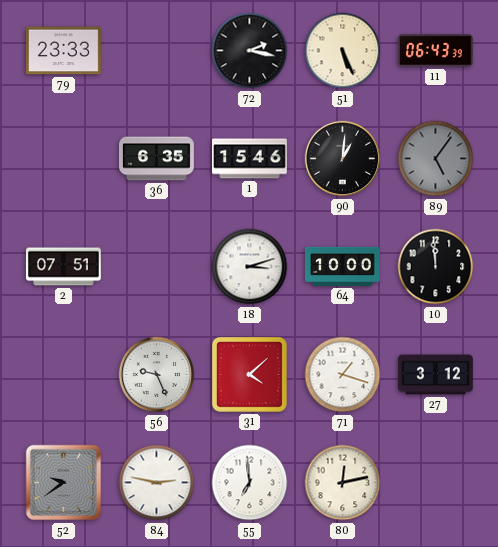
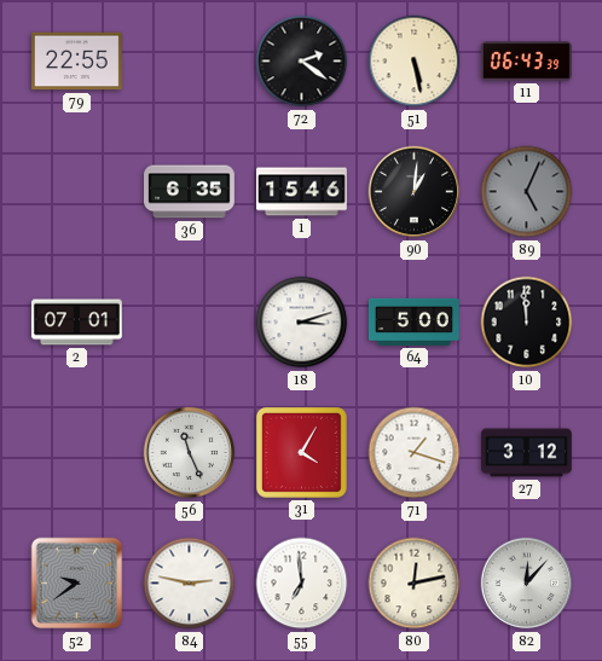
79: 23:33 -> 22:55
72: 2:17 -> 2:21
51: 5:26 -> 5:28
89: 5:06 -> 5:04
2: 07:51 -> 07:01
64: 10:00 -> 5:00
56: 9:26 -> 11:26
31: 4:08 -> 4:05
82: none -> 12:07
